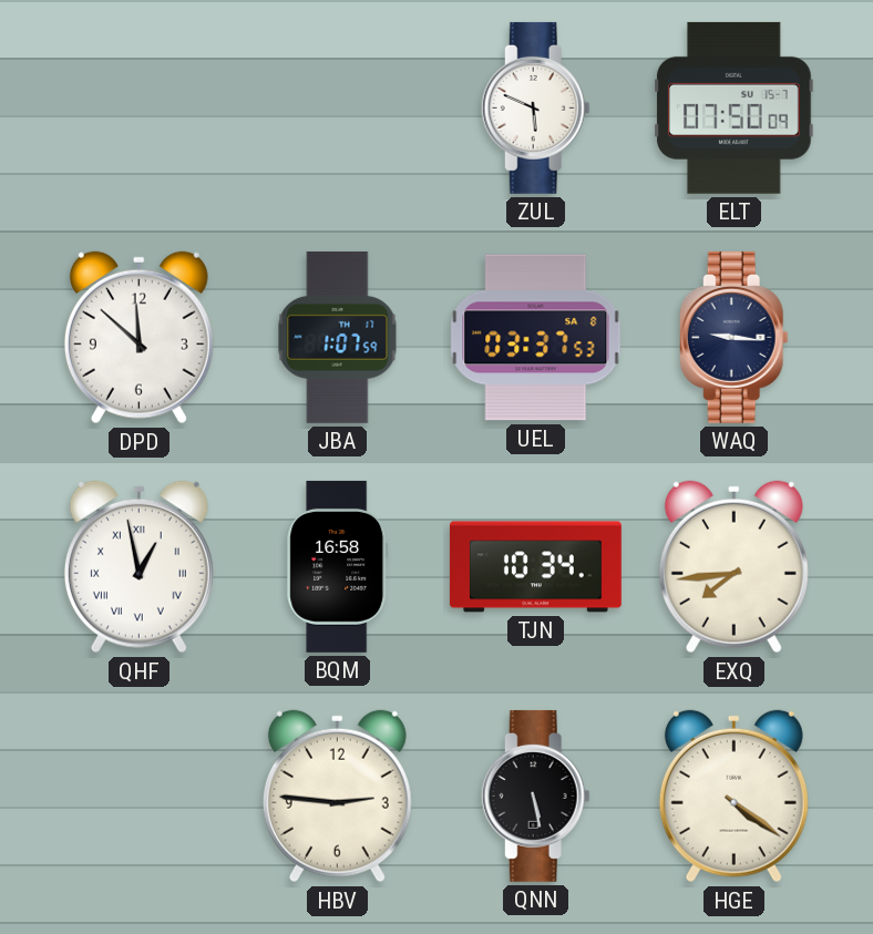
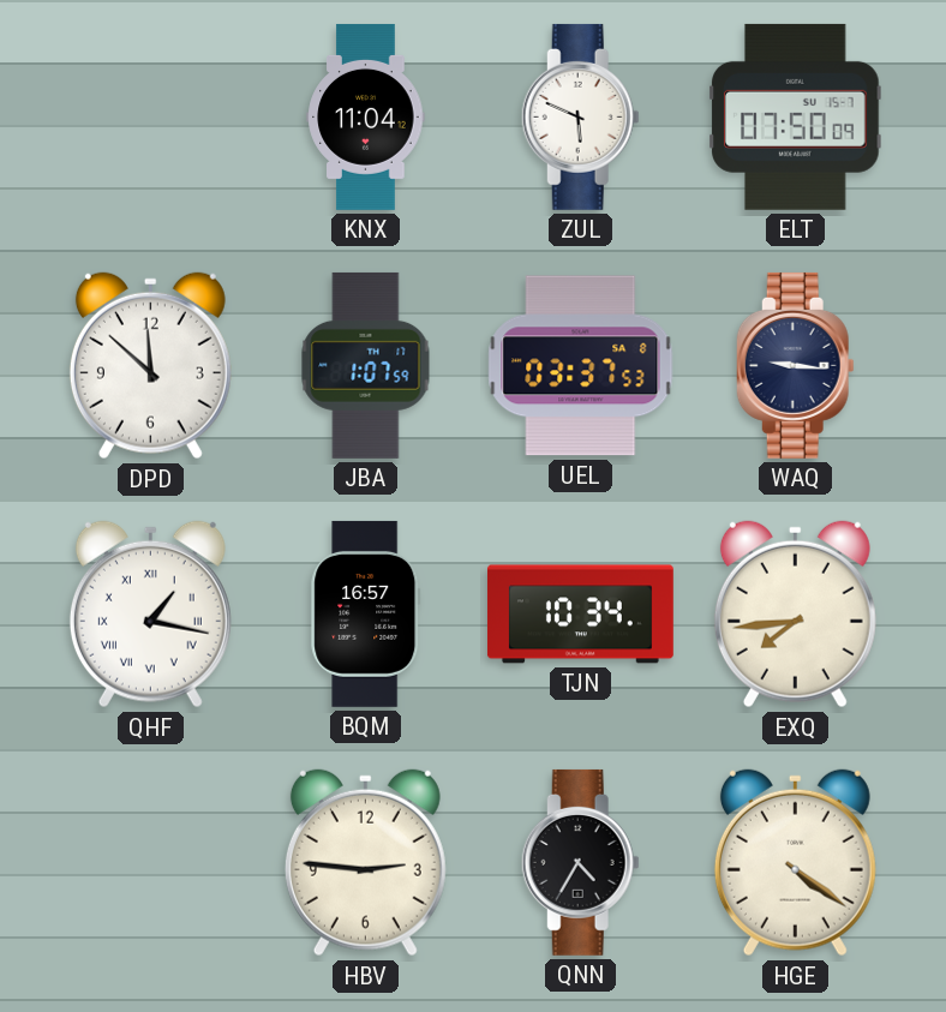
KNX: none -> 11:04
QHF: 12:58 -> 1:17
BQM: 16:58 -> 16:57
QNN: 5:28 -> 4:35
